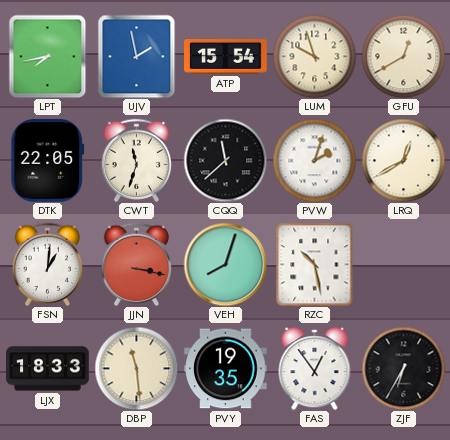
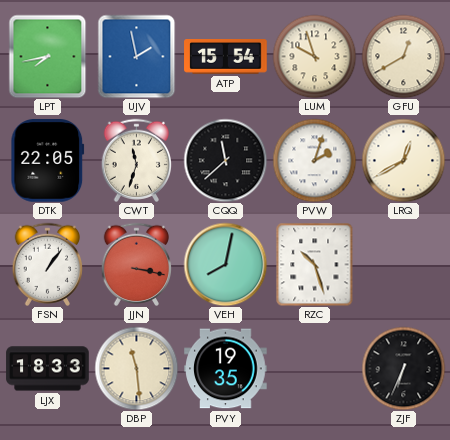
FSN: 1:01 -> 1:06
VEH: 8:03 -> 8:02
RZC: 10:28 -> 10:27
FAS: 12:54 -> none
ZJF: 6:35 -> 6:34
